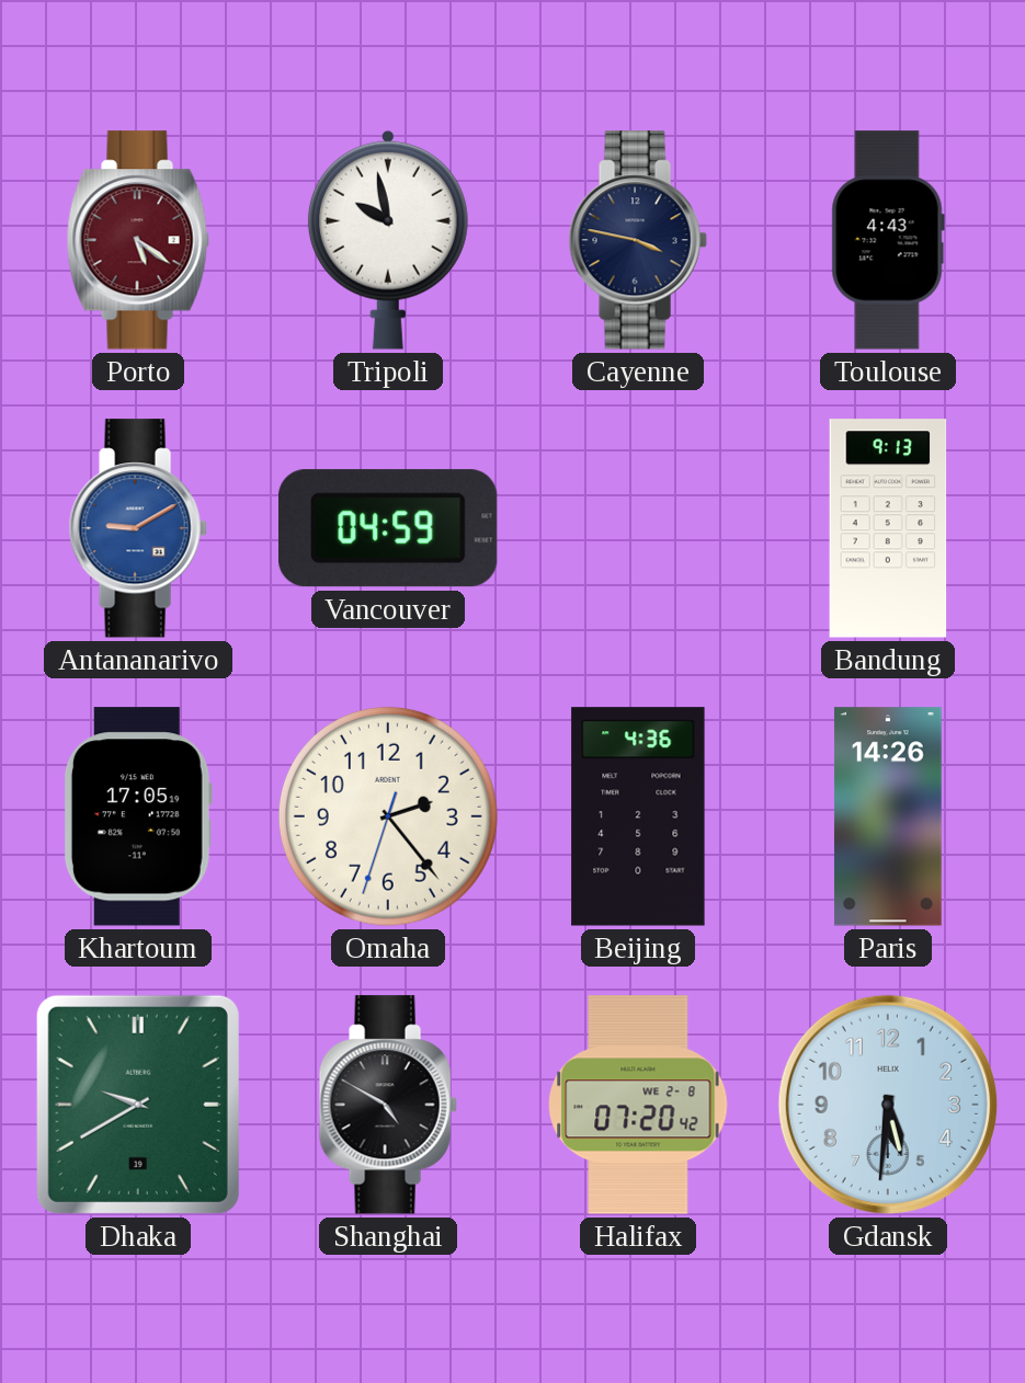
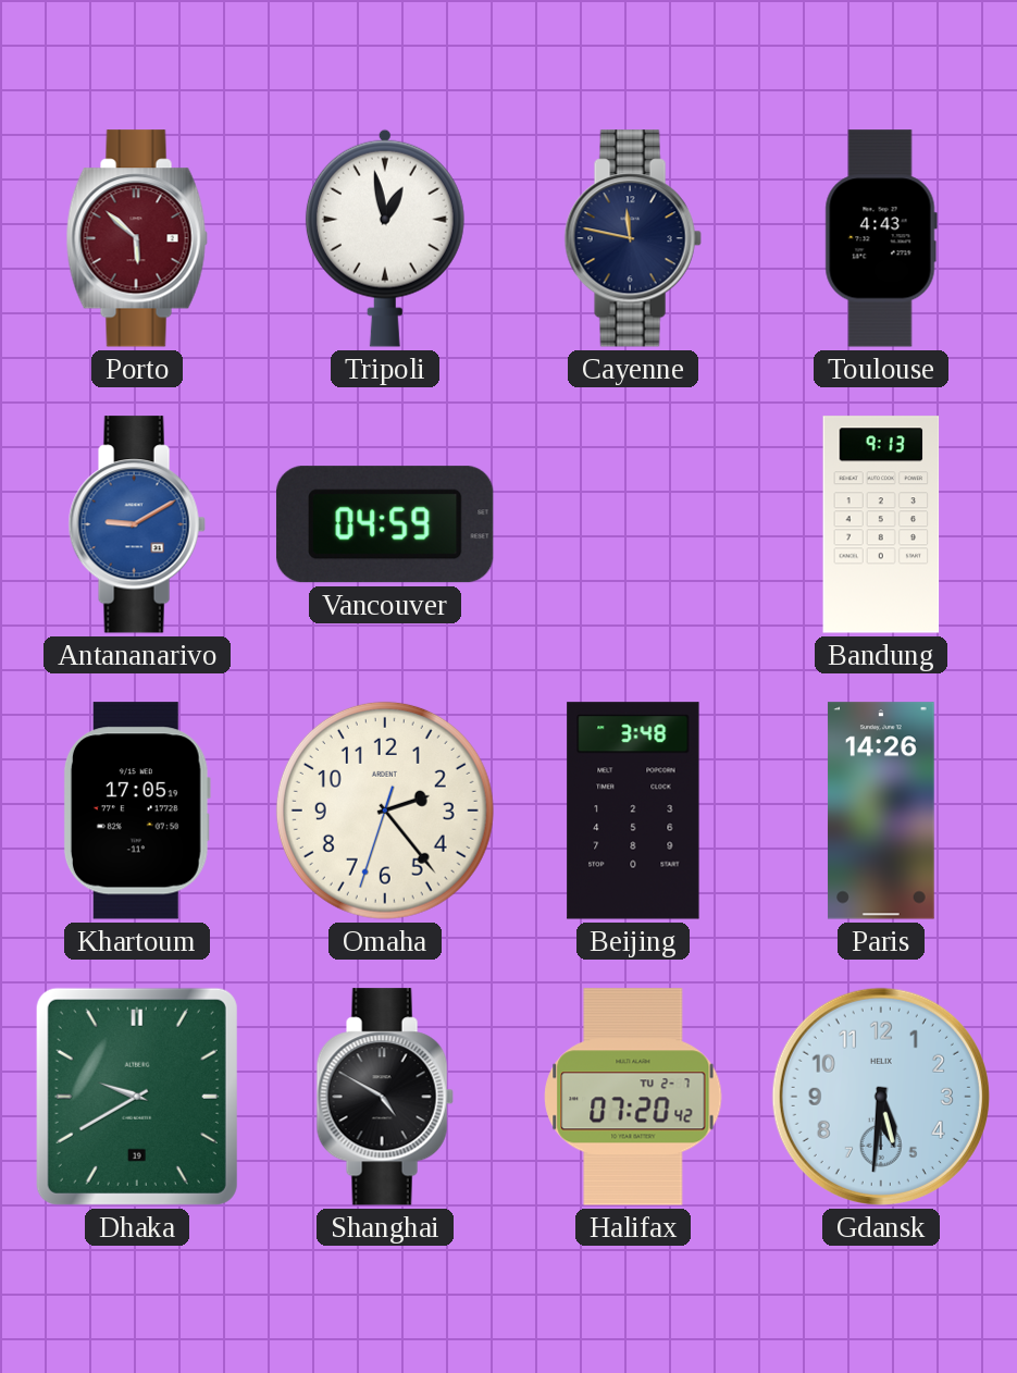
Porto: 5:21 -> 5:52
Tripoli: 9:58 -> 12:58
Cayenne: 3:47 -> 11:47
Beijing: 4:36 -> 3:48
Halifax date: WE 2-8 -> TU 2-7
